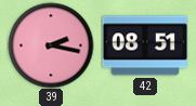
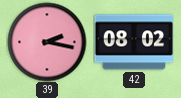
42: 08:51 -> 08:02
